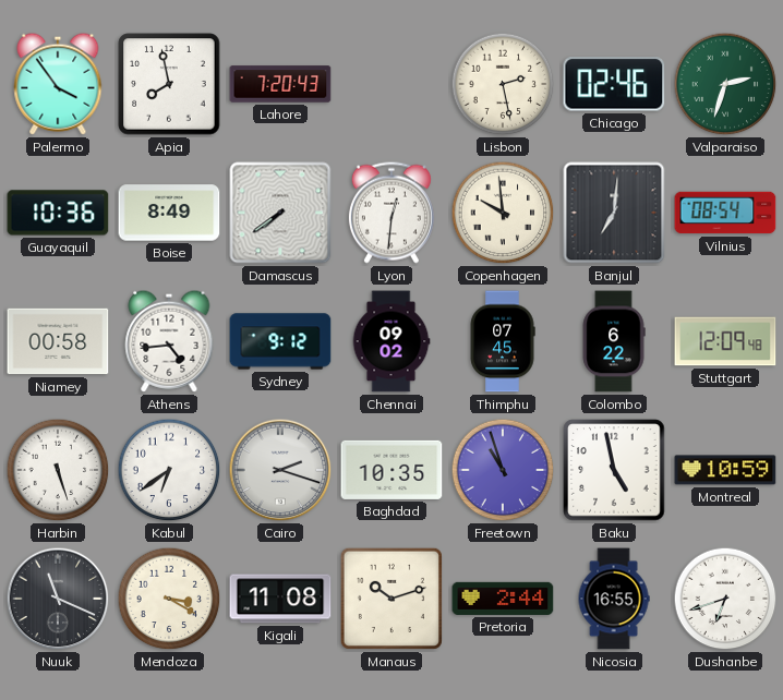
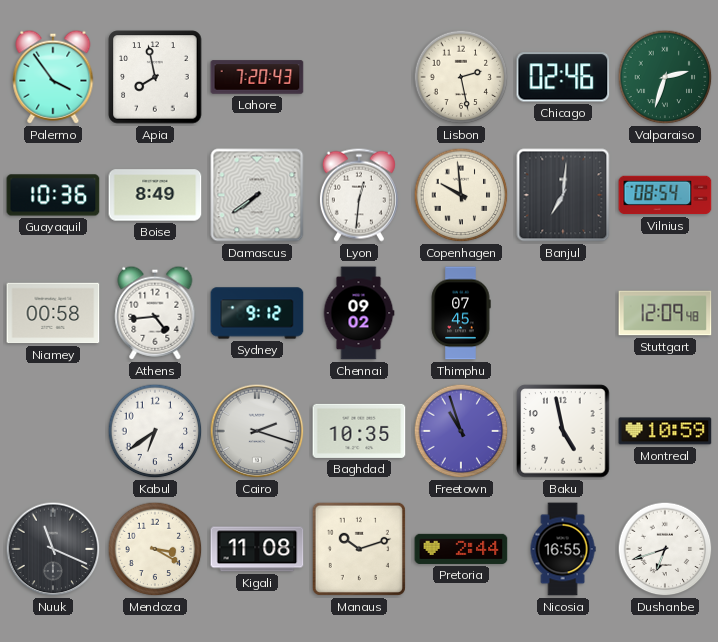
Colombo: 6:22 -> none
Harbin: 5:27 -> none
